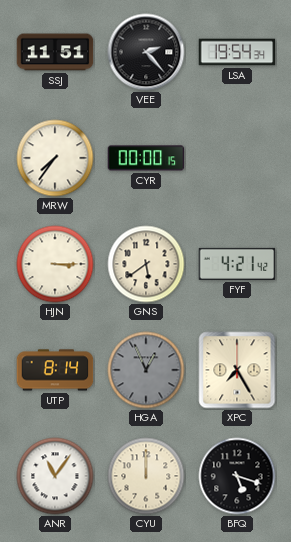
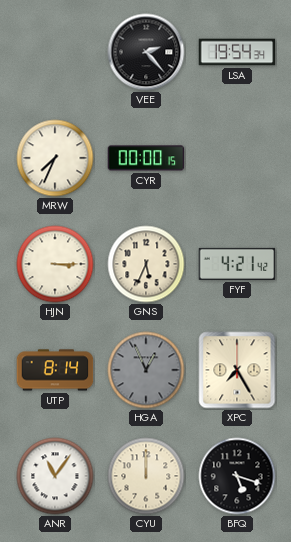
SSJ: 11:51 -> none
MRW: 7:36 -> 7:34
GNS: 5:39 -> 5:34
